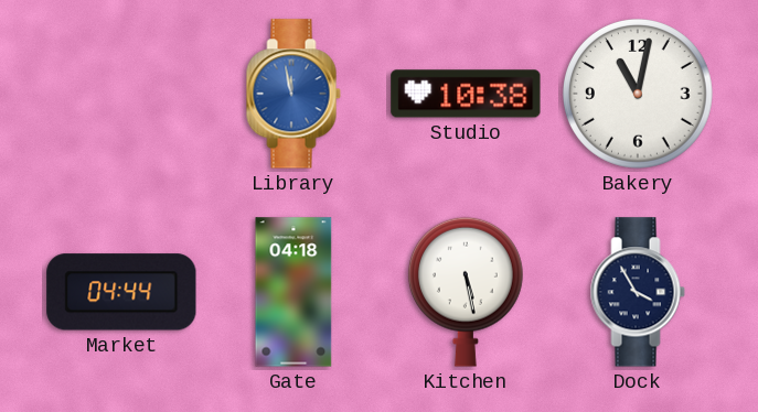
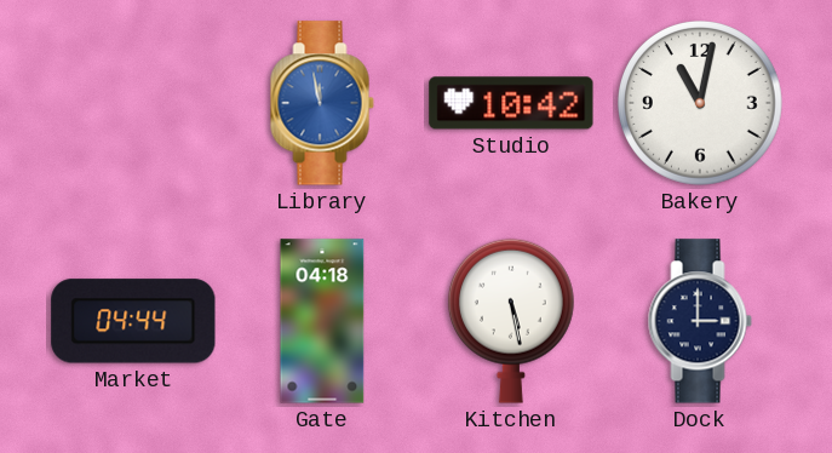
Studio: 10:38 -> 10:42
Dock: 3:55 -> 3:00
